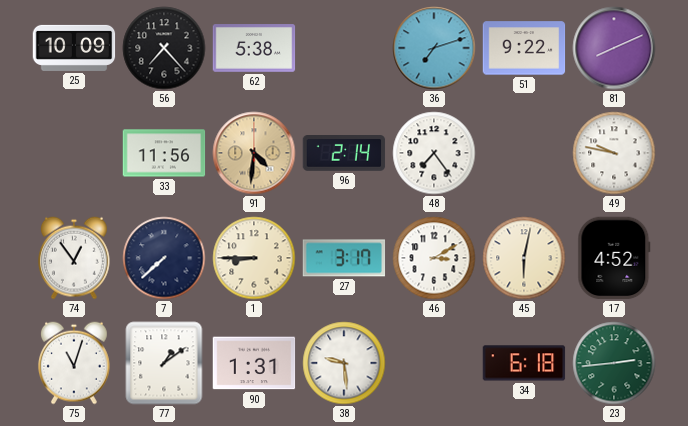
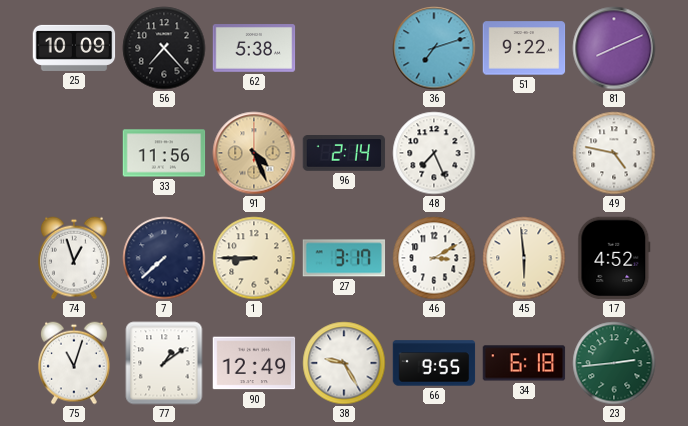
91: 4:31 -> 4:26
48: 7:24 -> 7:26
49: 9:47 -> 4:47
74: 12:54 -> 12:57
45: 6:02 -> 5:59
90: 1:31 -> 12:49
38: 9:29 -> 9:25
66: none -> 9:55
